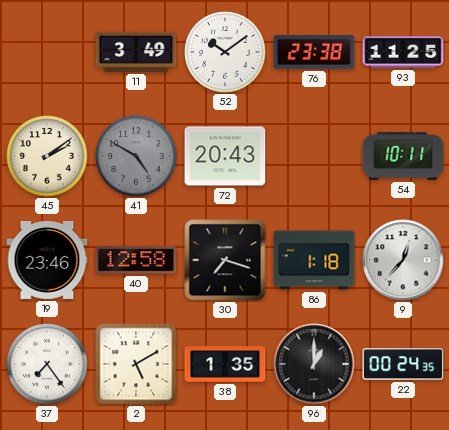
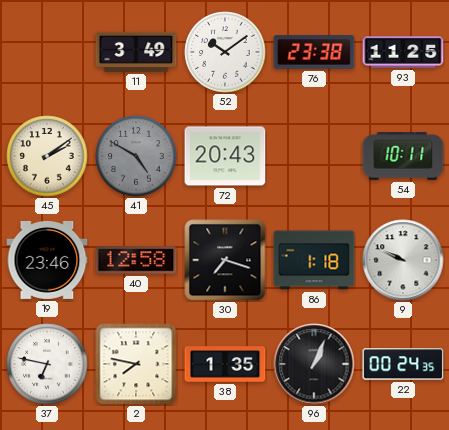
9: 12:37 -> 9:49
37: 7:24 -> 6:47
2: 5:10 -> 7:47
96: 1:00 -> 1:04
